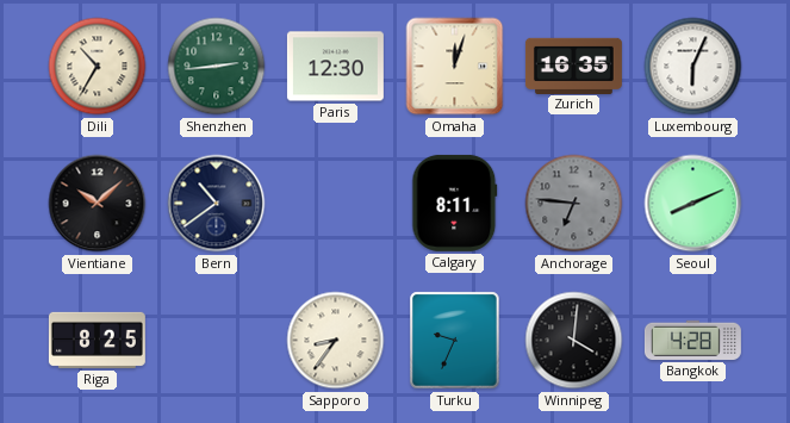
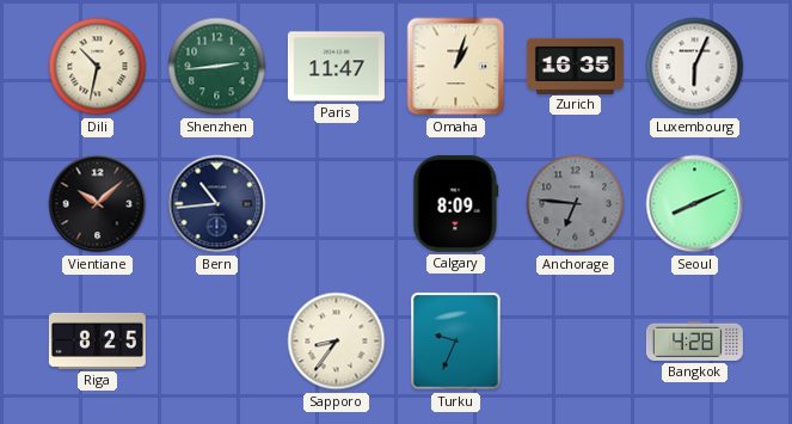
Dili: 10:35 -> 10:32
Paris: 12:30 -> 11:47
Omaha: 12:03 -> 1:03
Bern: 10:39 -> 10:44
Calgary: 8:11 -> 8:09
Winnipeg: 4:01 -> none
